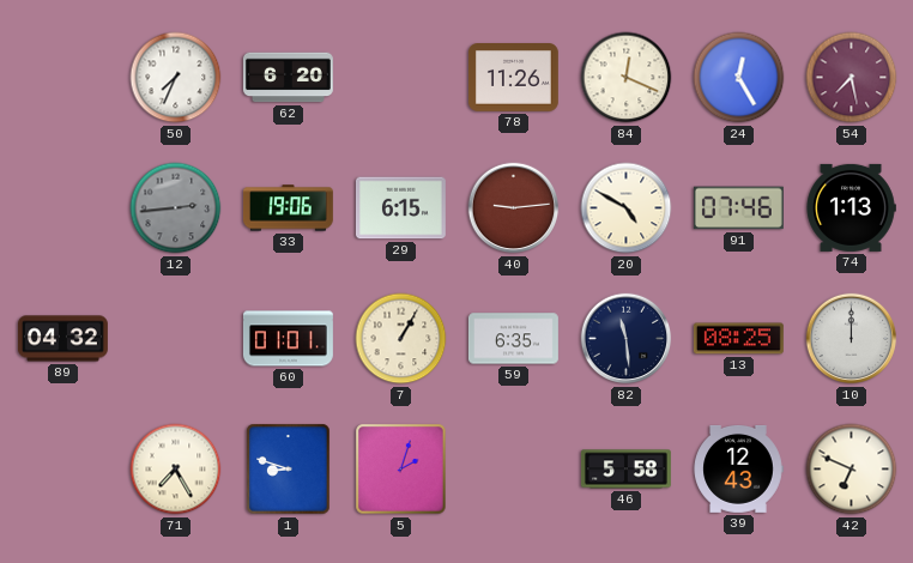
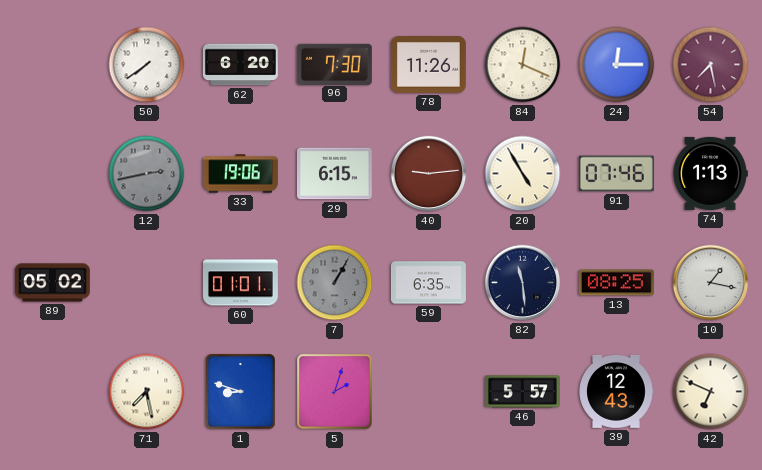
50: 7:34 -> 7:39
96: none -> 7:30
24: 12:25 -> 12:15
12: 2:44 -> 2:43
20: 4:50 -> 4:55
89: 04:32 -> 05:02
7 dial: cream -> grey
10: 12:00 -> 1:17
71: 7:25 -> 7:28
46: 5:58 -> 5:57
